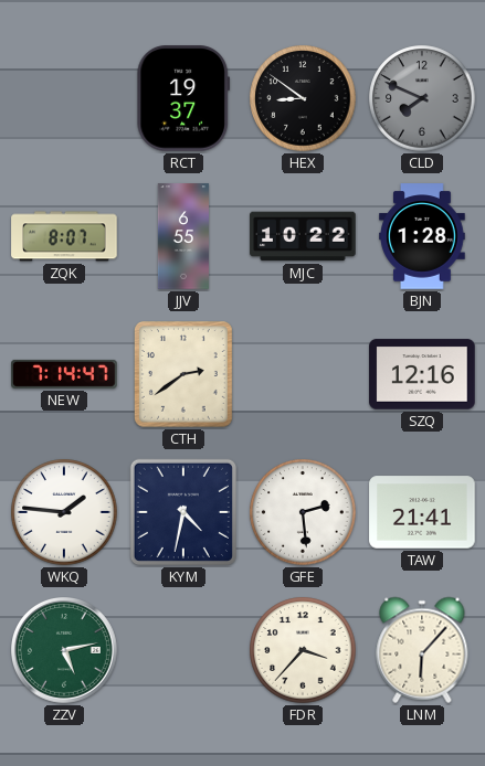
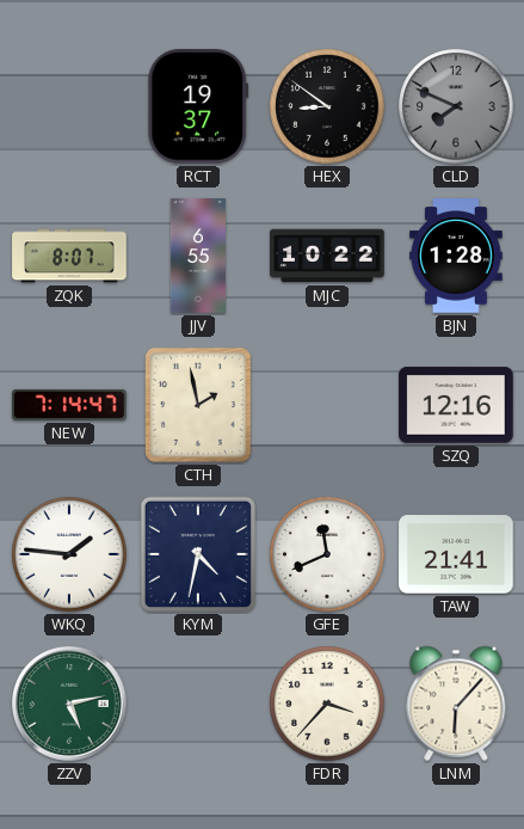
CTH: 2:39 -> 1:58
GFE: 2:29 -> 11:41
